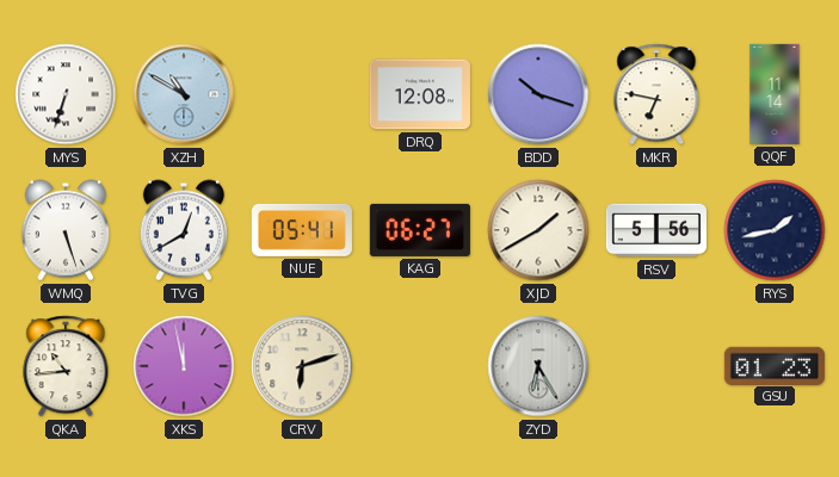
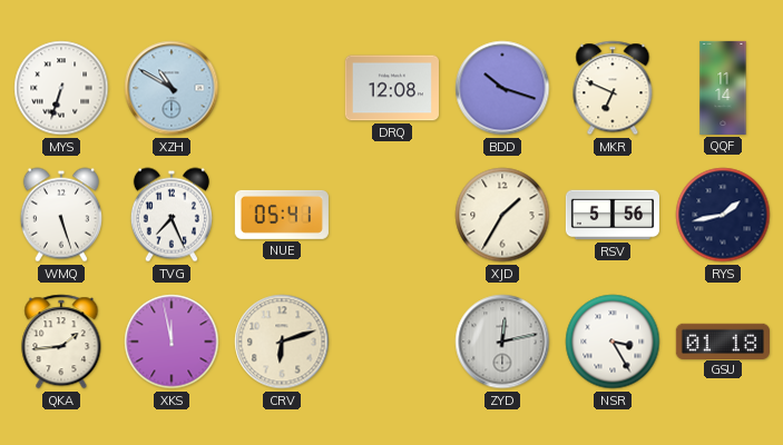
MKR: 6:47 -> 6:49
TVG: 12:40 -> 7:26
KAG: 06:27 -> none
XJD: 1:40 -> 1:35
QKA: 10:44 -> 1:44
ZYD: 6:25 -> 12:13
NSR: none -> 3:25
GSU: 01:23 -> 01:18
